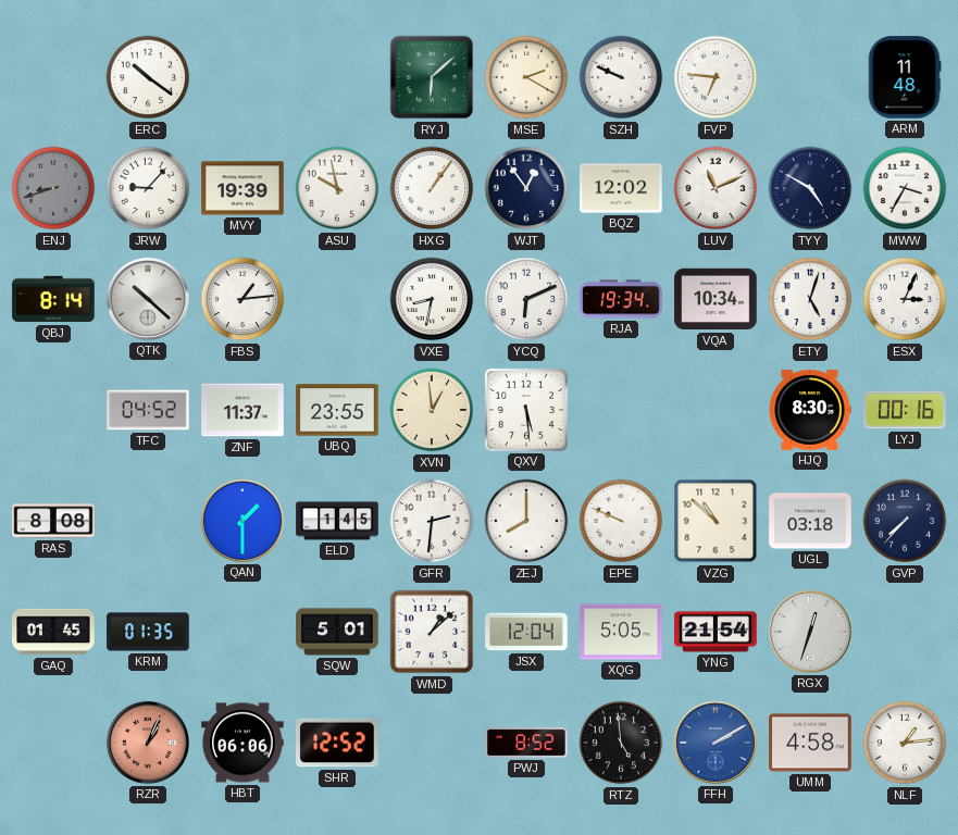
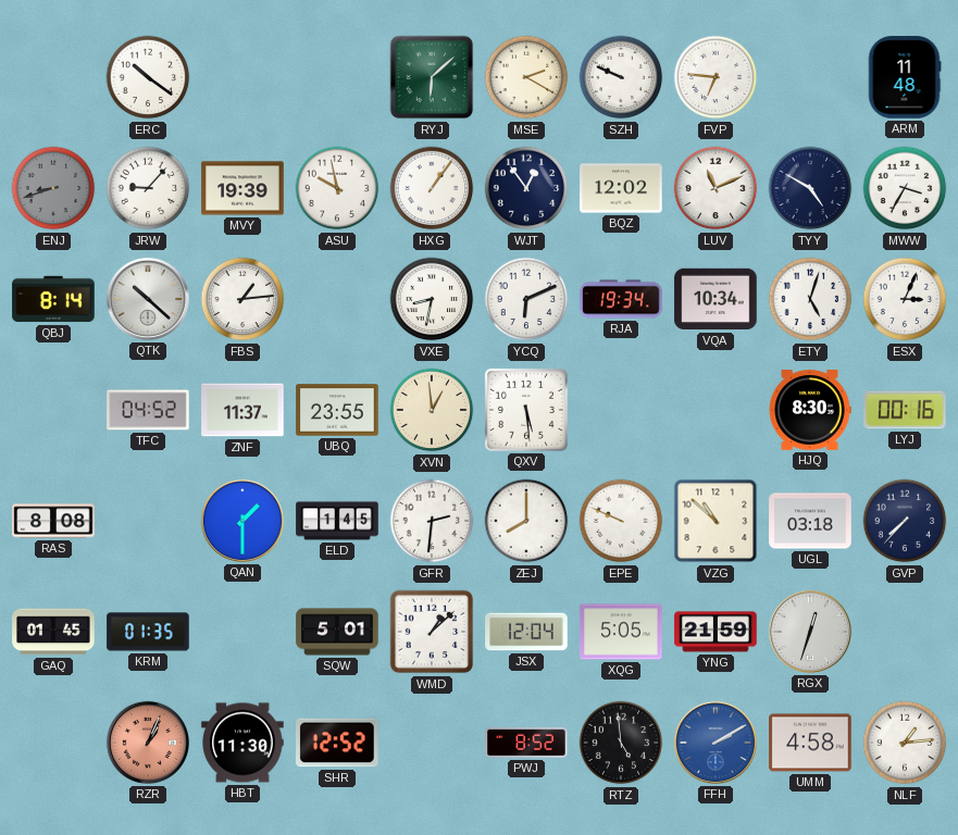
YNG: 21:54 -> 21:59
HBT: 06:06 -> 11:30
